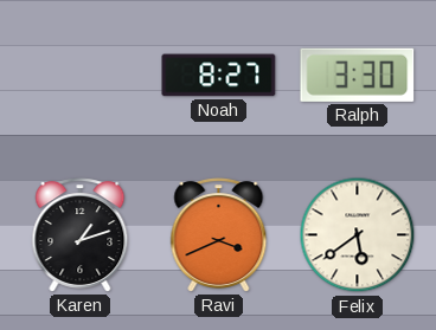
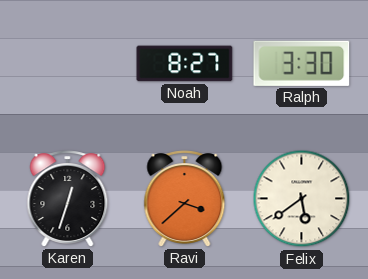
Karen: 1:12 -> 12:33
Ravi: 3:41 -> 3:38
